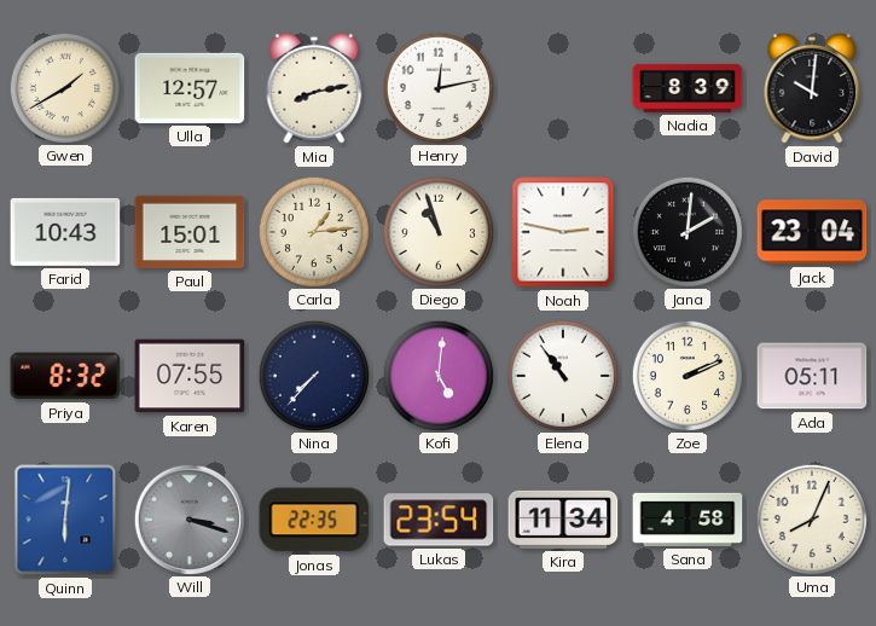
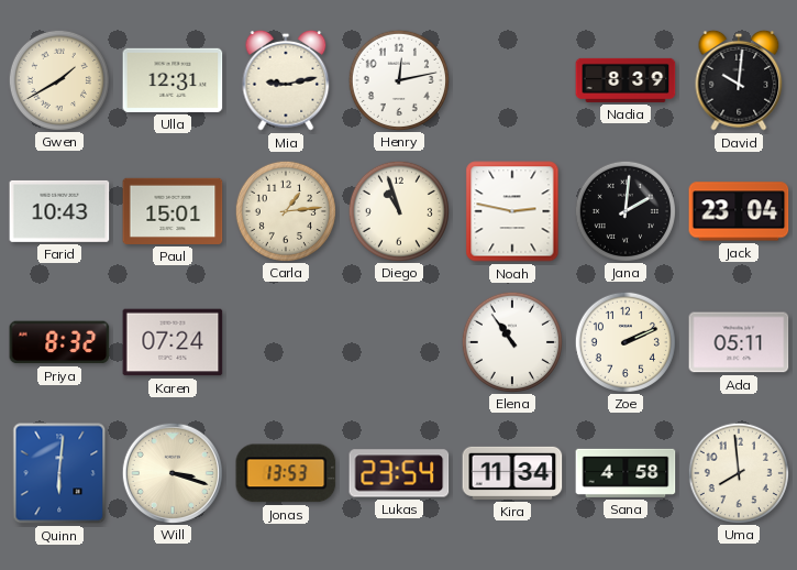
Ulla: 12:57 -> 12:31
Mia: 8:13 -> 9:13
Karen: 07:55 -> 07:24
Nina: 7:37 -> none
Kofi: 5:01 -> none
Will dial: grey -> cream
Jonas: 22:35 -> 13:53
Uma: 8:04 -> 7:59
